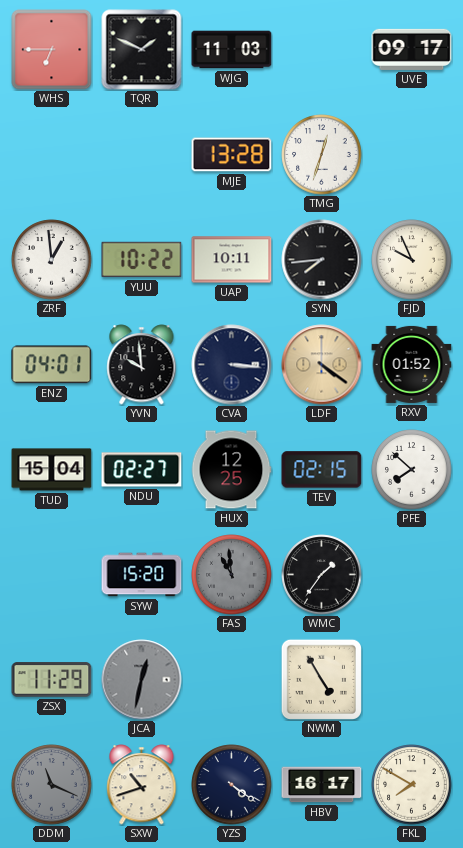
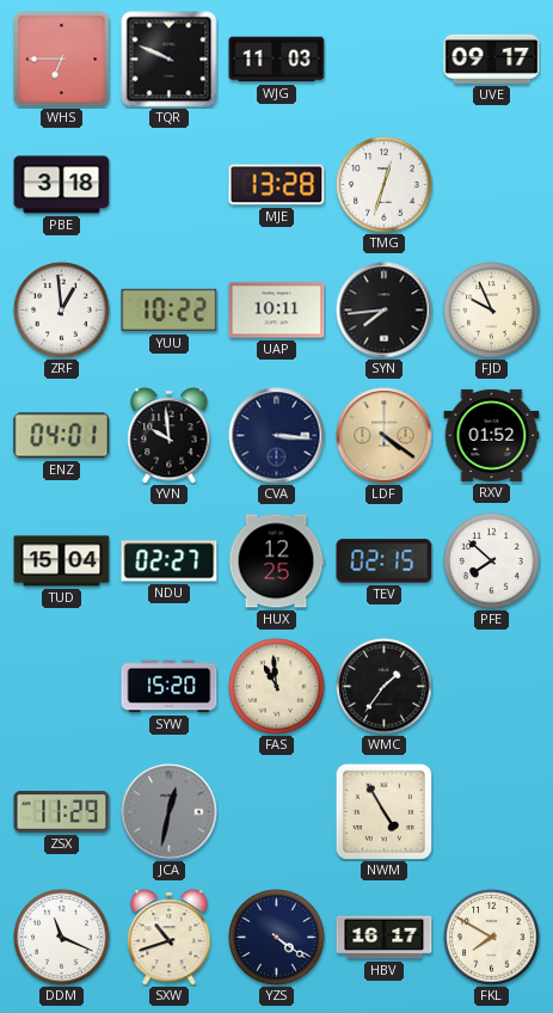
TQR: 1:49 -> 9:49
PBE: none -> 3:18
FAS dial: grey -> cream
DDM dial: grey -> white
